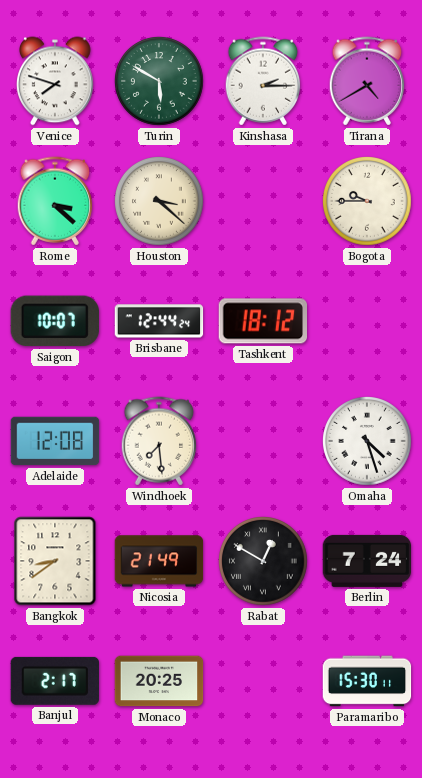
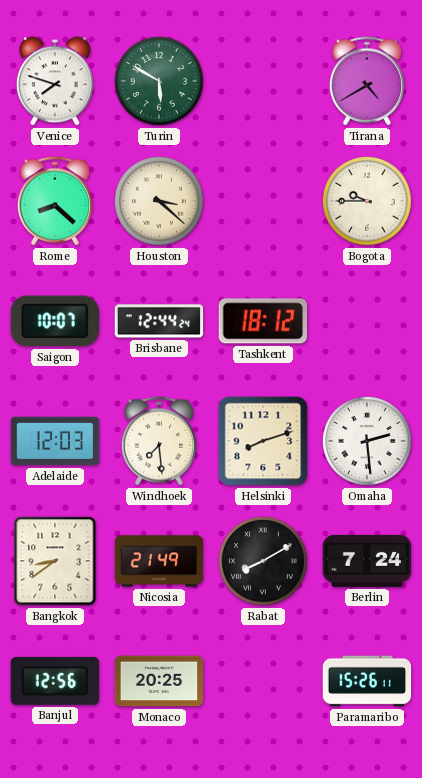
Kinshasa: 2:15 -> none
Rome: 3:22 -> 8:22
Adelaide: 12:08 -> 12:03
Helsinki: none -> 8:12
Omaha: 4:27 -> 2:29
Rabat: 12:50 -> 8:10
Banjul: 2:17 -> 12:56
Paramaribo: 15:30 -> 15:26
